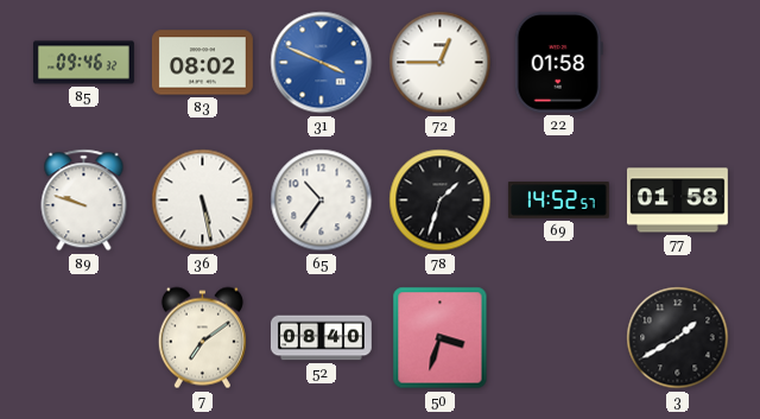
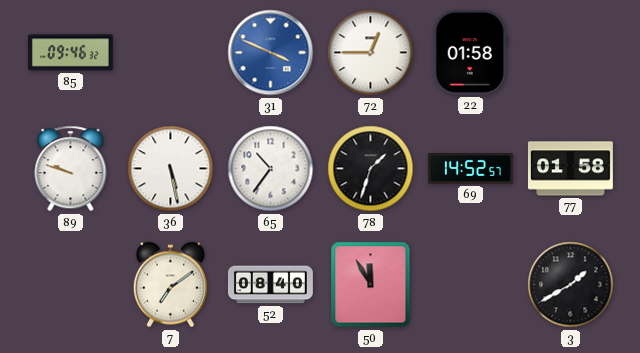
83: 08:02 -> none
50: 3:33 -> 11:55
